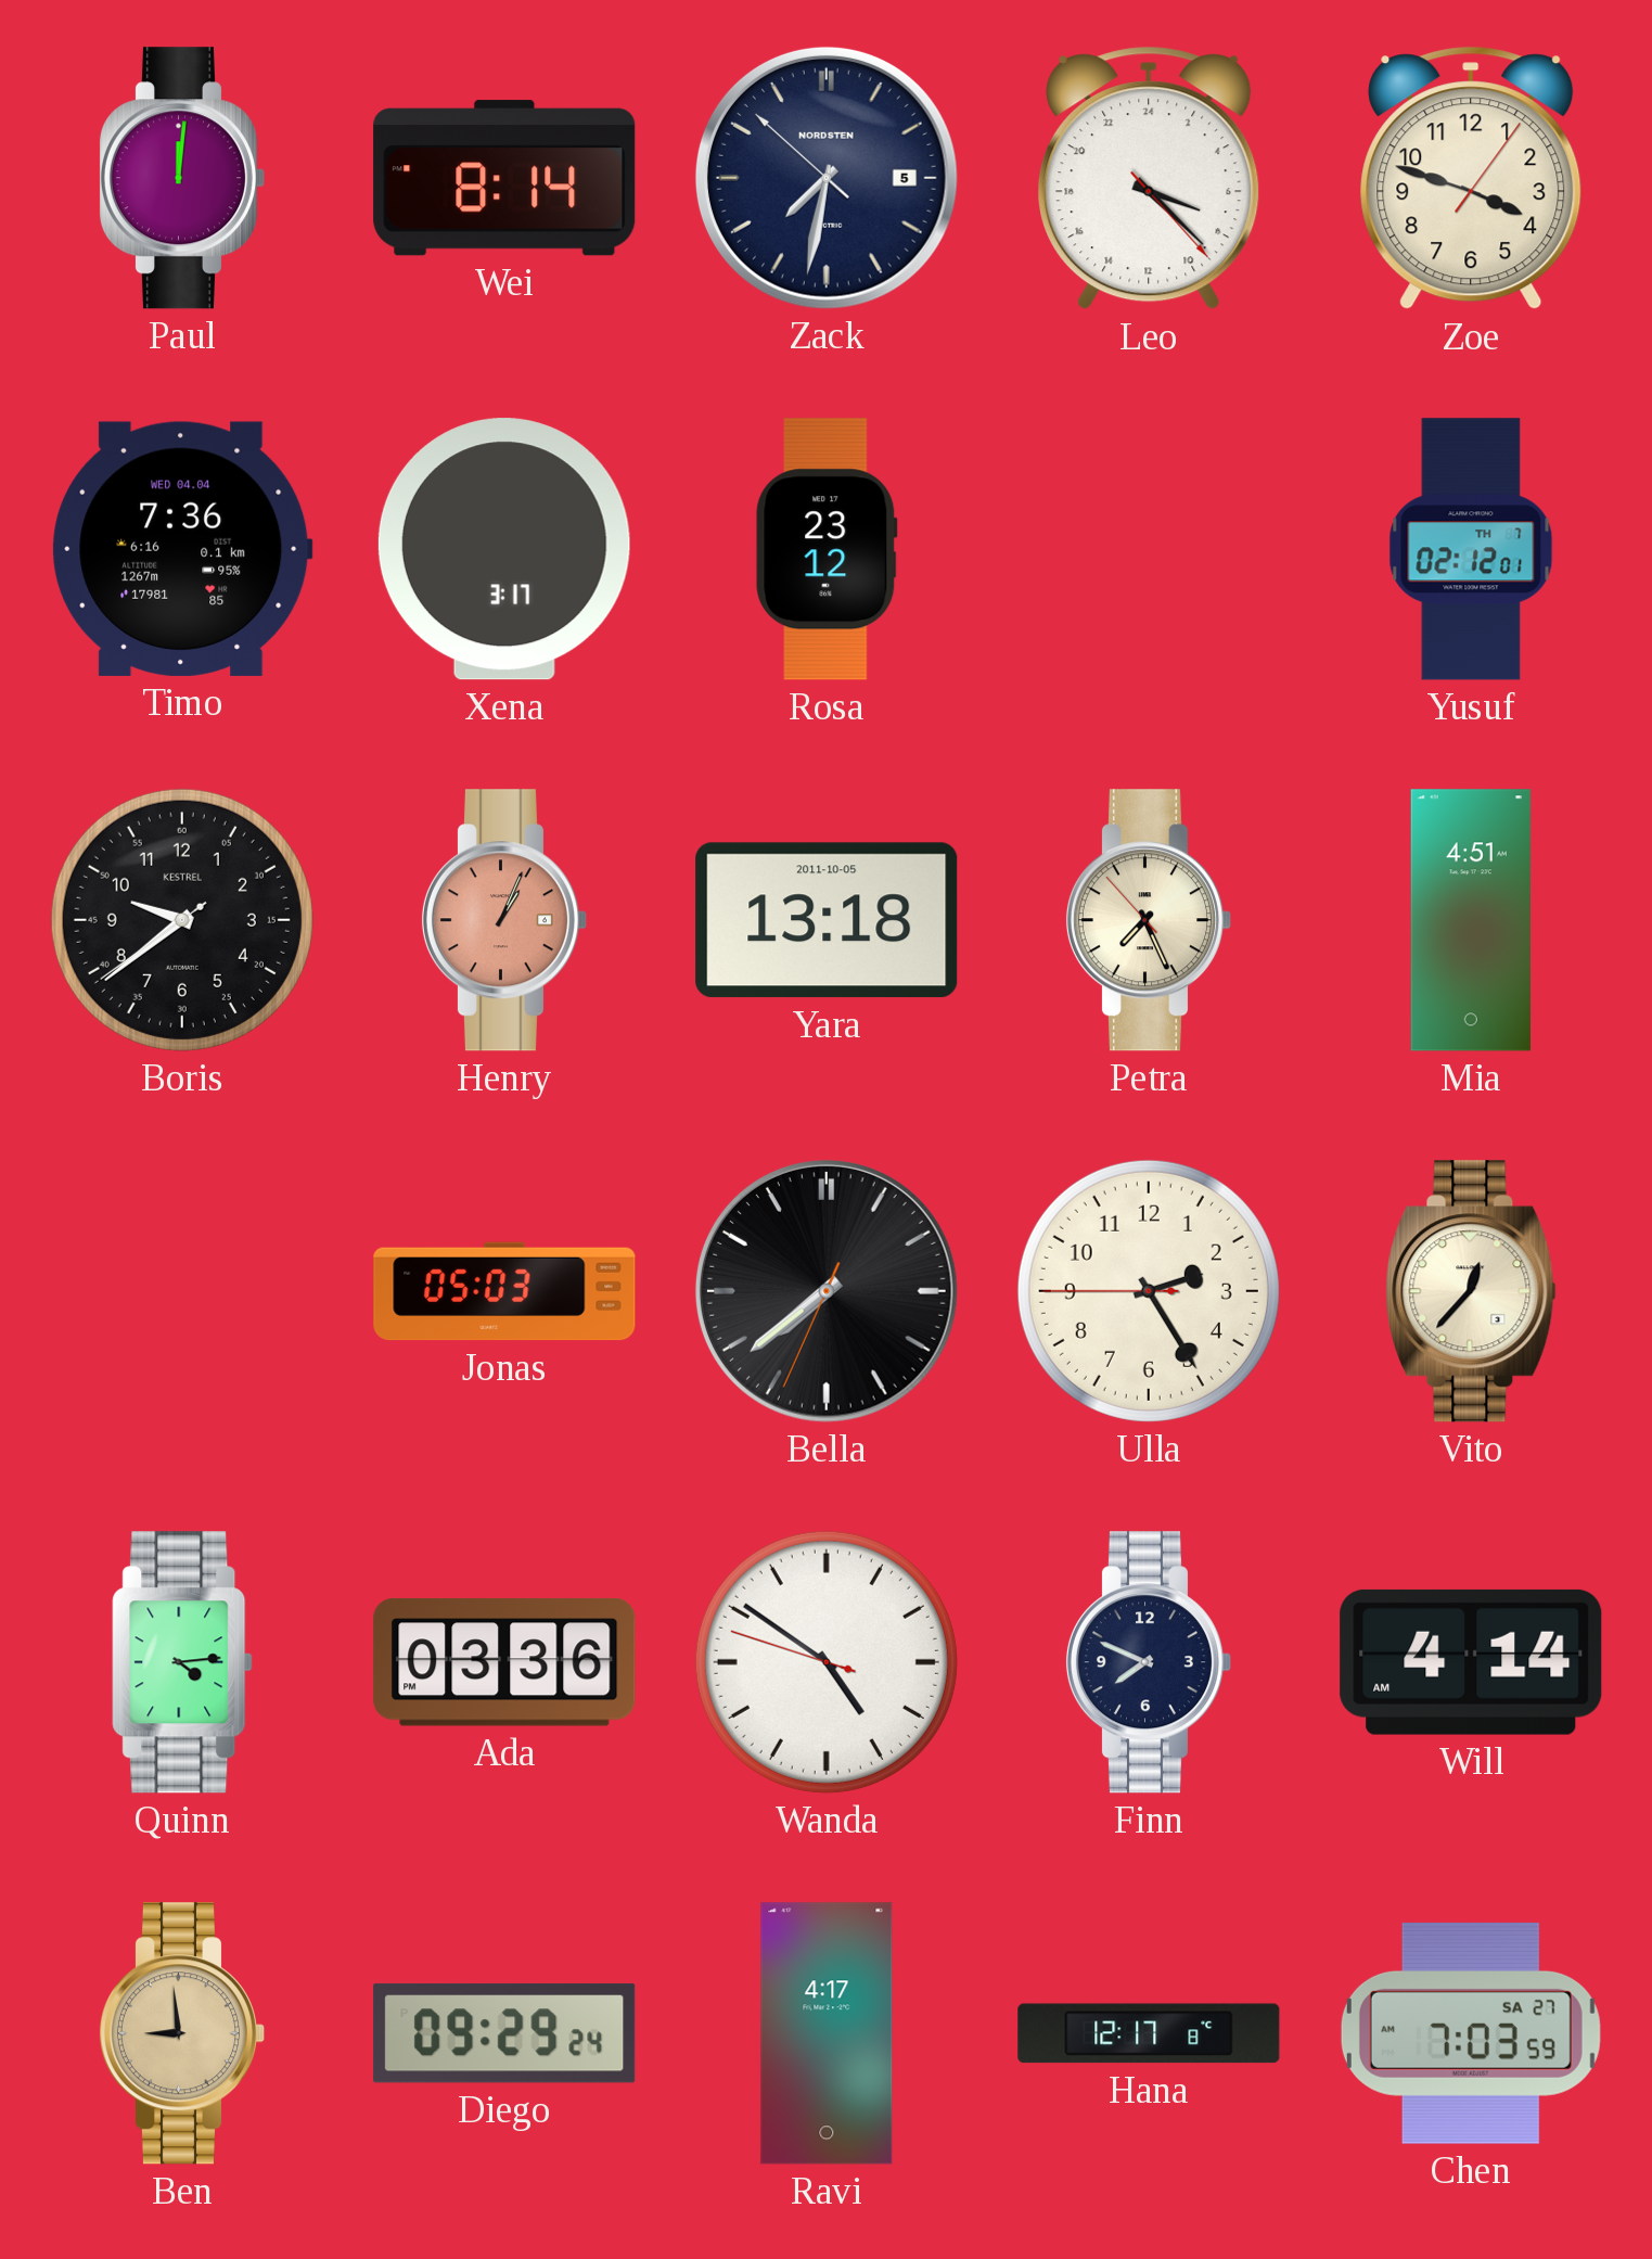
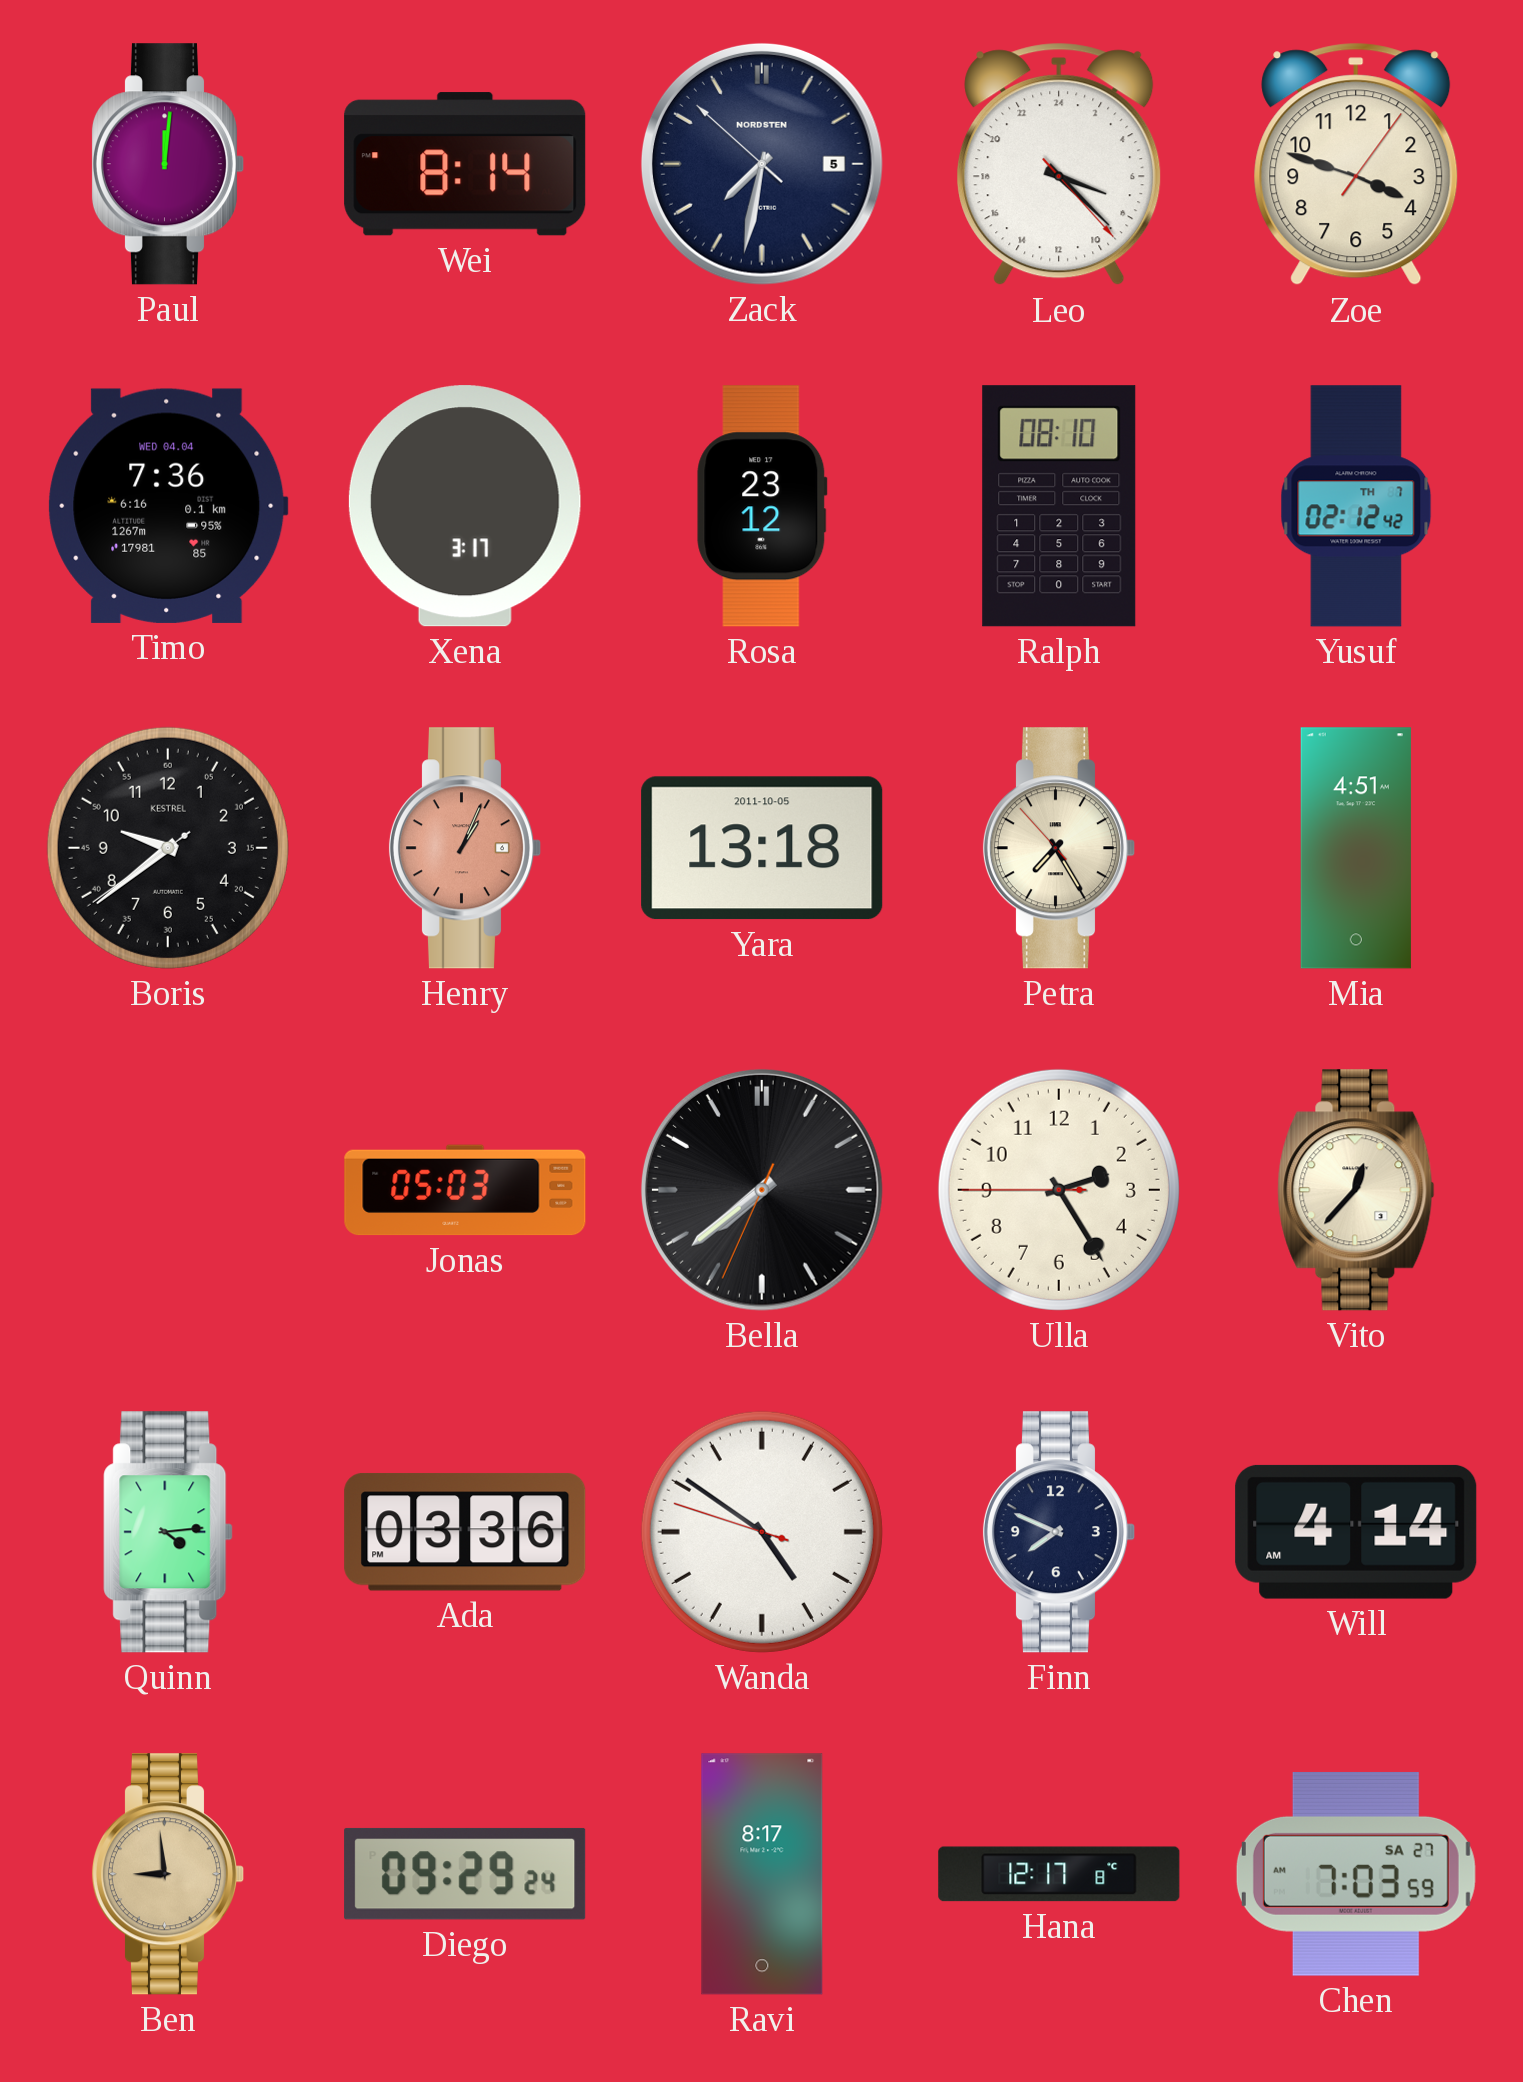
Ralph: none -> 08:10
Yusuf: 02:12:01 -> 02:12:42
Petra: 7:25 -> 7:24
Ravi: 4:17 -> 8:17
